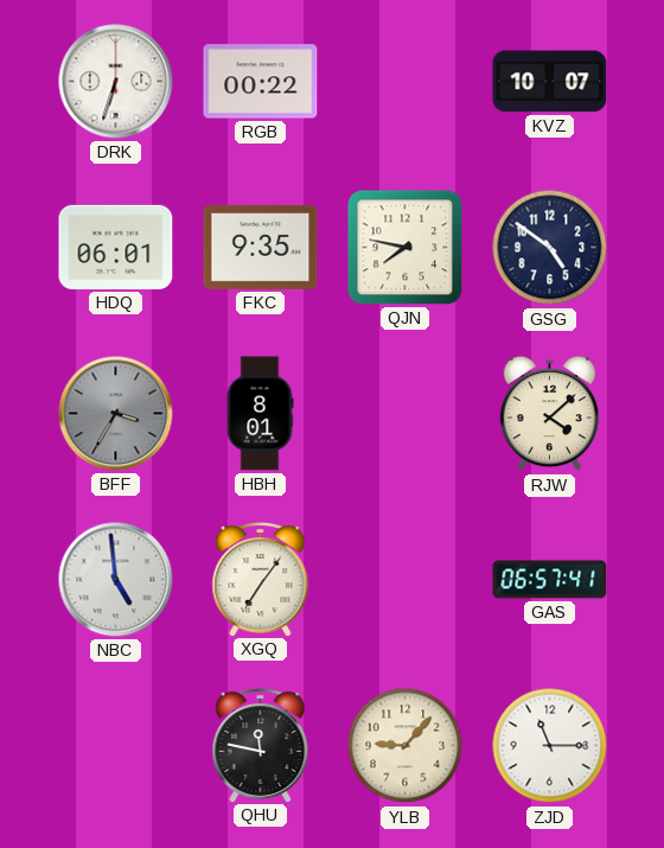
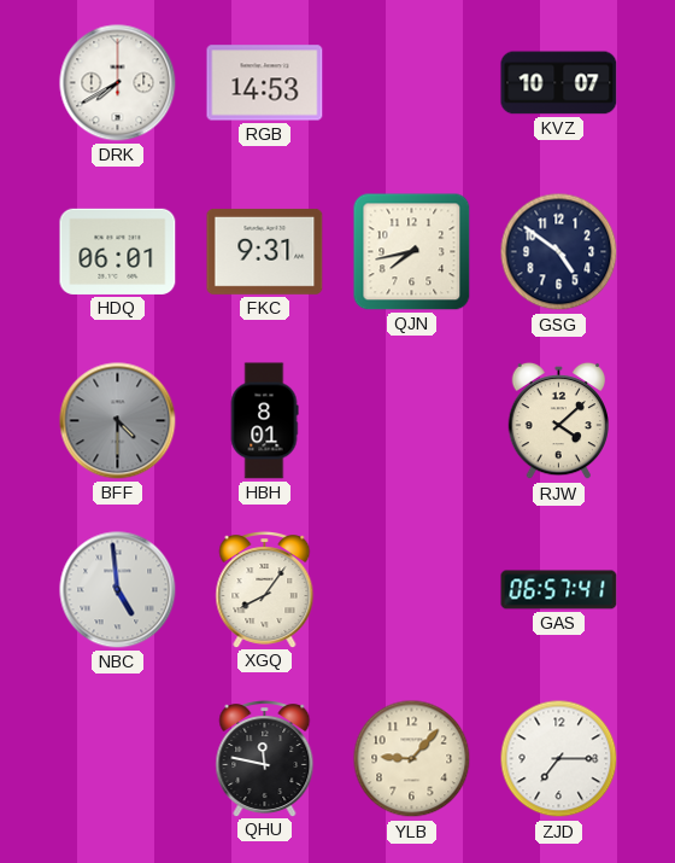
DRK: 6:33 -> 7:40
RGB: 00:22 -> 14:53
FKC: 9:35 -> 9:31
QJN: 7:47 -> 7:43
BFF: 3:35 -> 4:30
XGQ: 7:06 -> 8:06
ZJD: 11:15 -> 7:15
